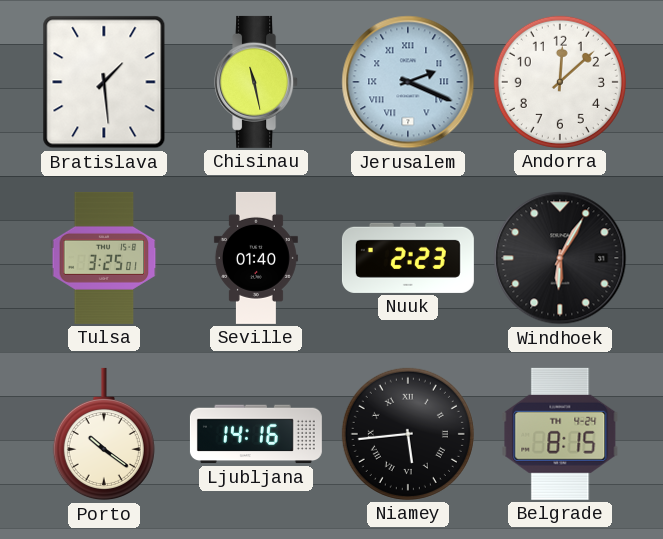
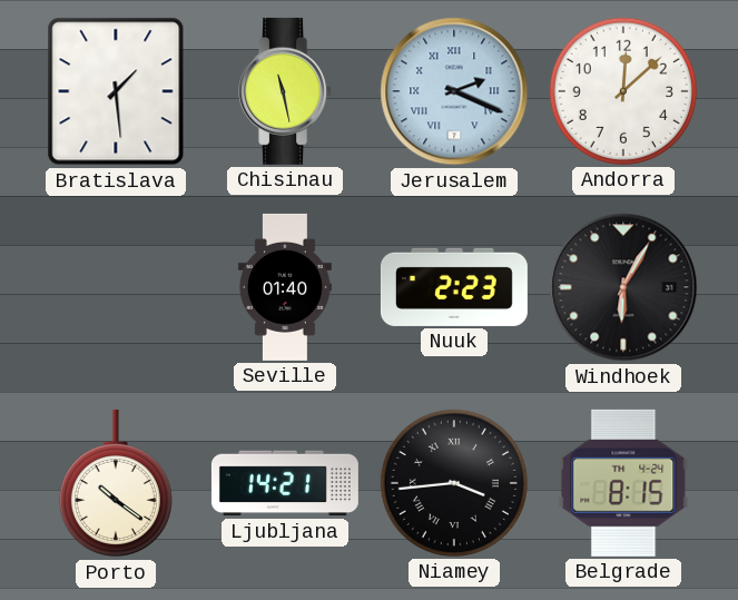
Tulsa: 3:25 -> none
Ljubljana: 14:16 -> 14:21
Niamey: 5:44 -> 3:44
